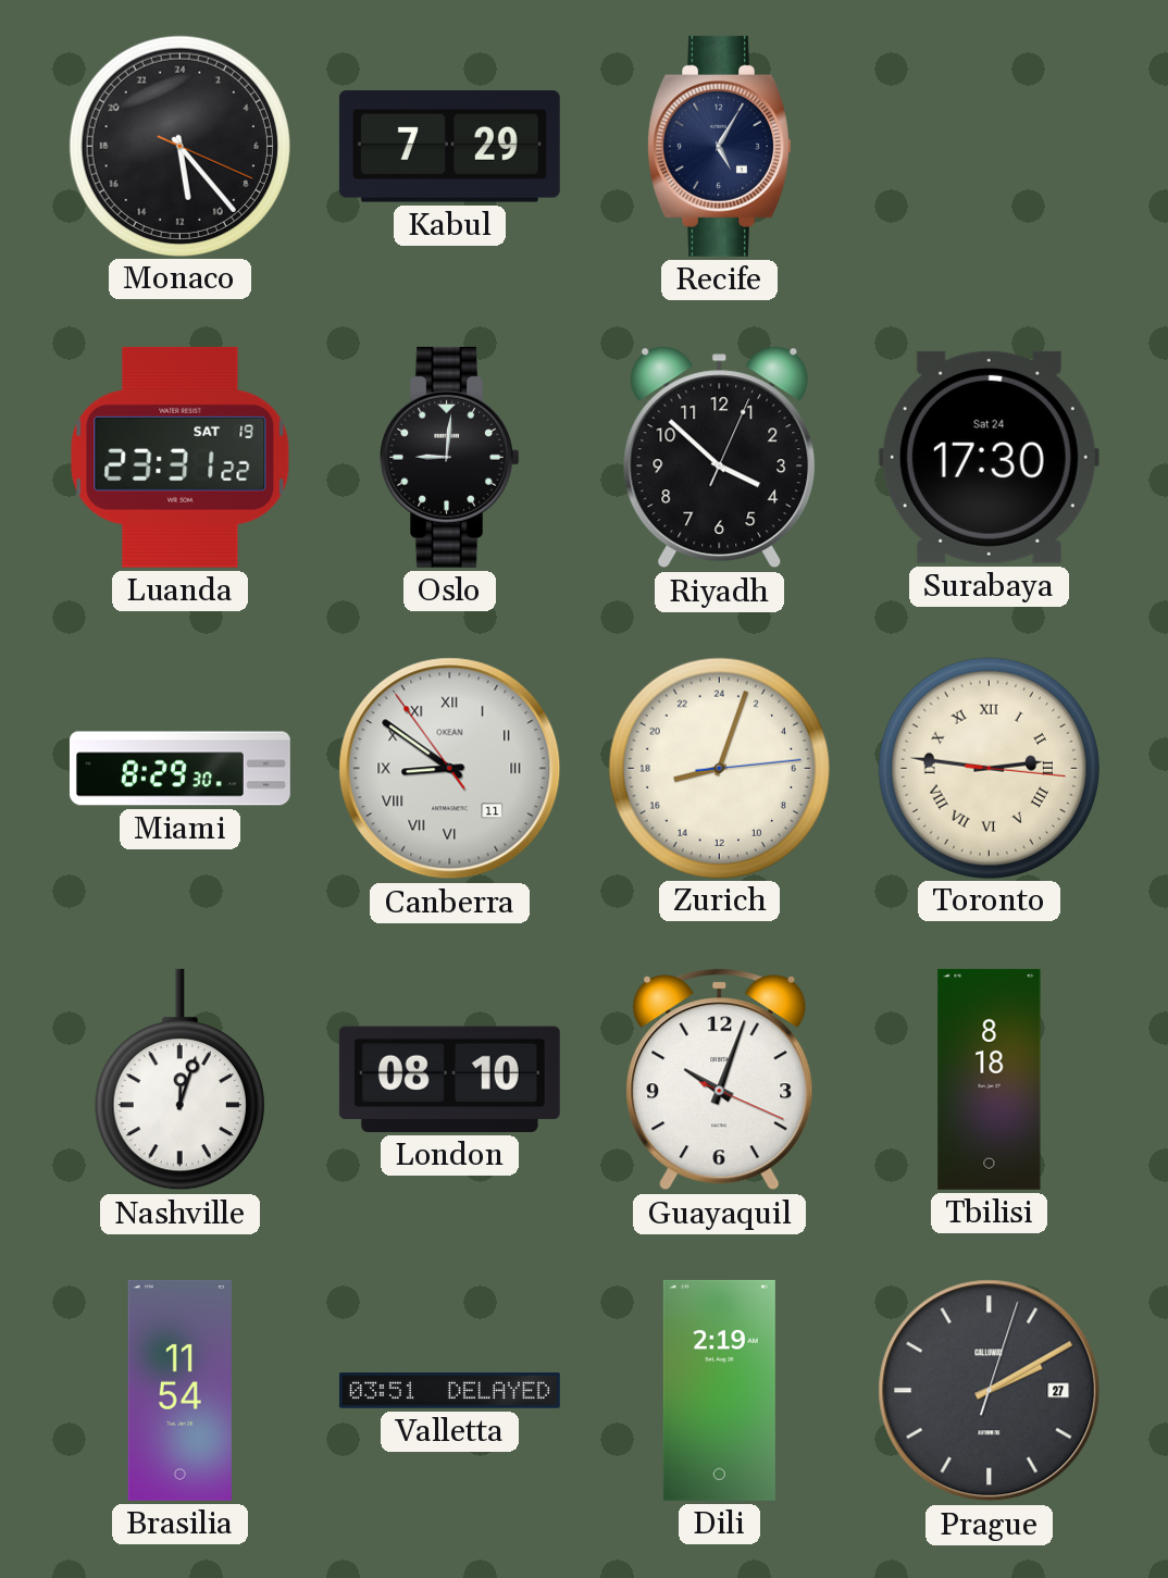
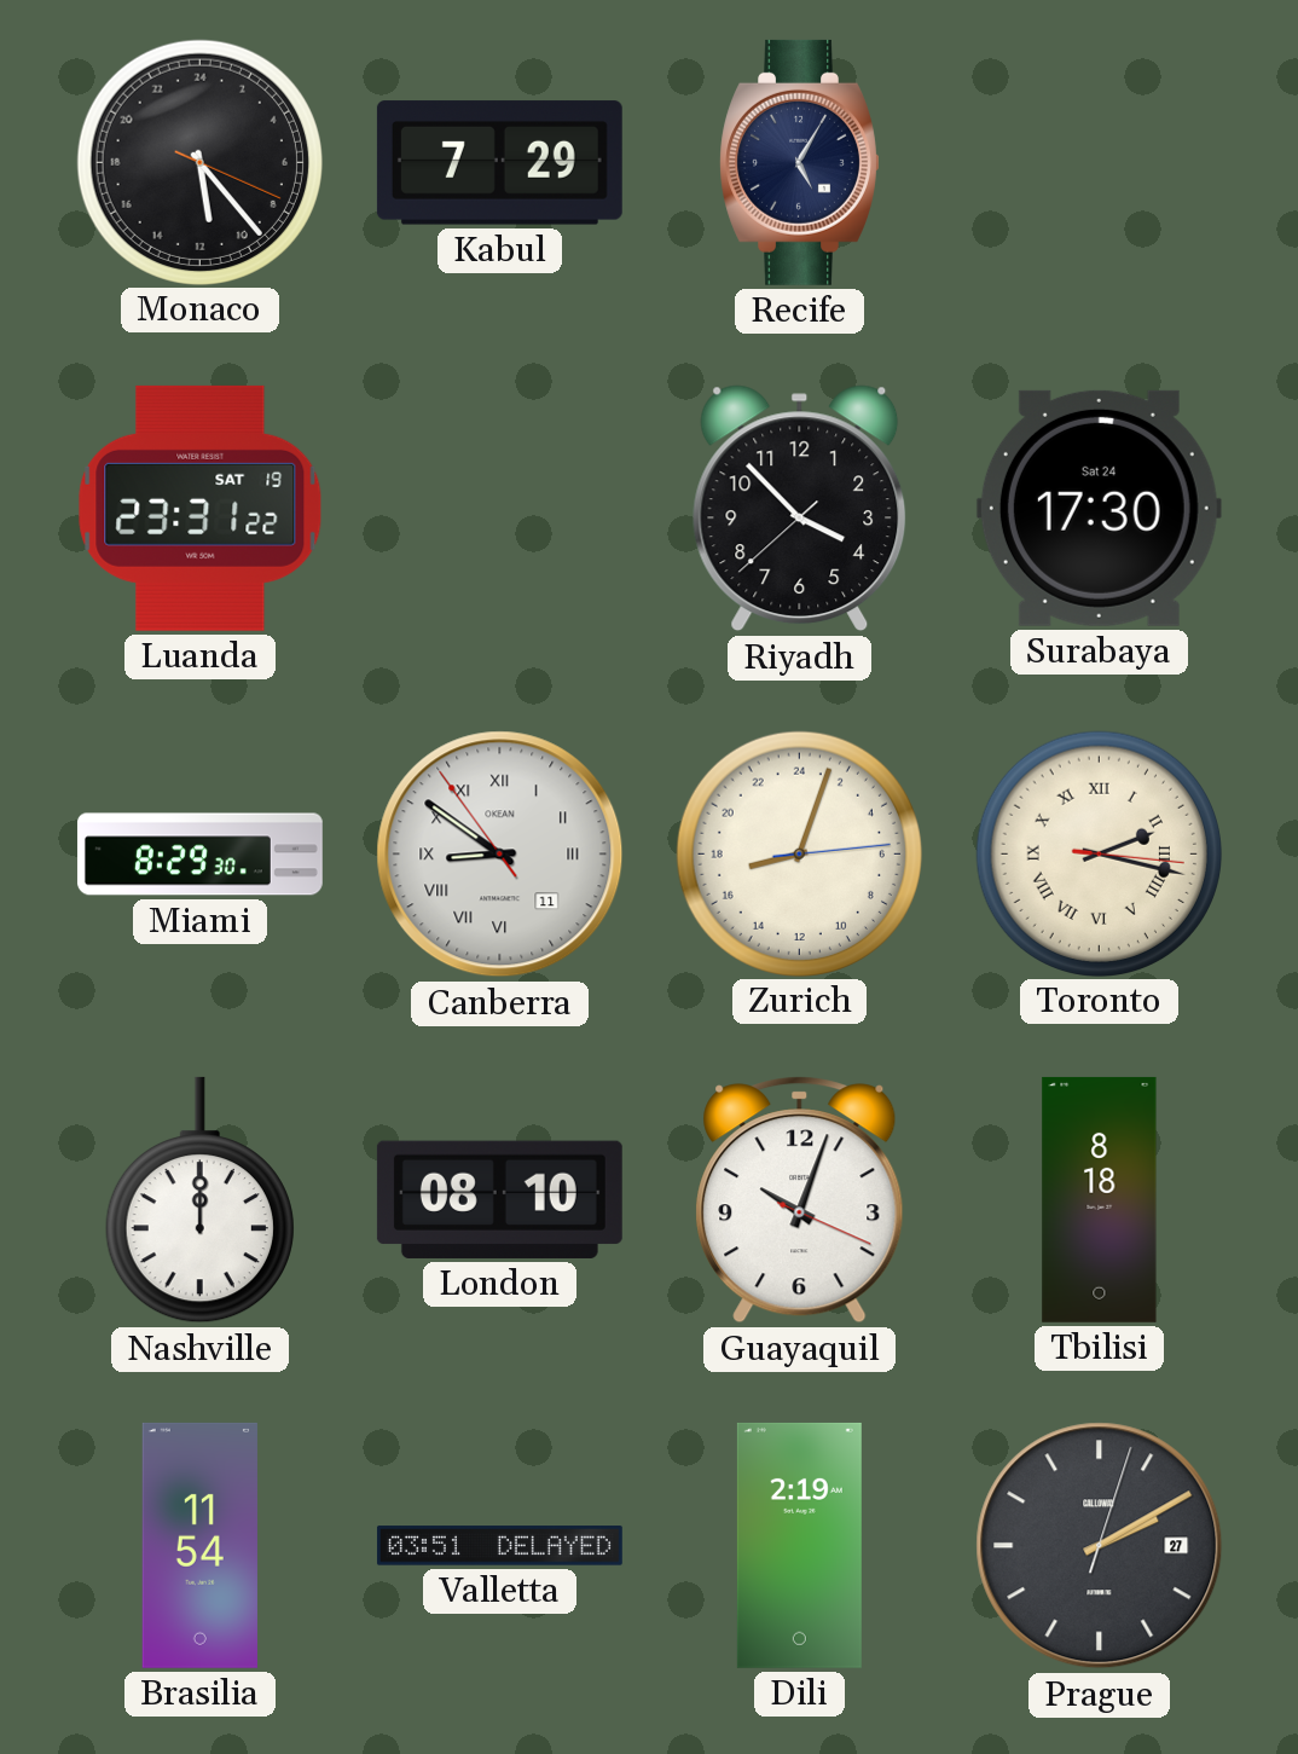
Oslo: 9:01 -> none
Riyadh: 3:52:04 -> 3:52:38
Toronto: 2:46 -> 2:17
Nashville: 12:03 -> 12:00
